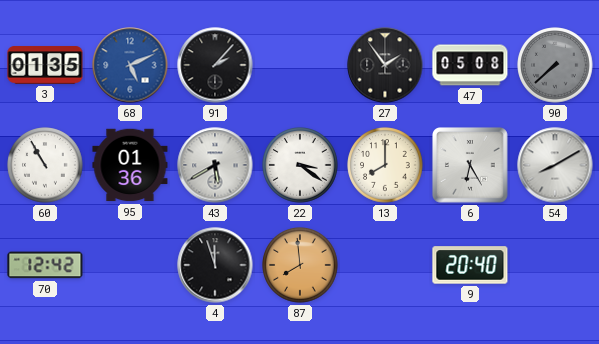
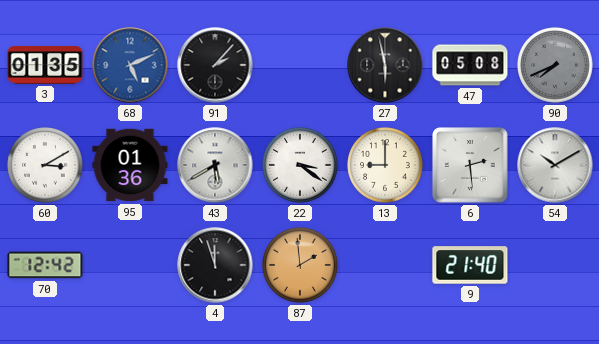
27: 1:54 -> 5:58
90: 7:38 -> 7:41
60: 10:55 -> 3:10
13: 8:00 -> 9:00
6: 6:25 -> 2:29
54: 8:10 -> 10:10
87: 7:59 -> 1:59
9: 20:40 -> 21:40
